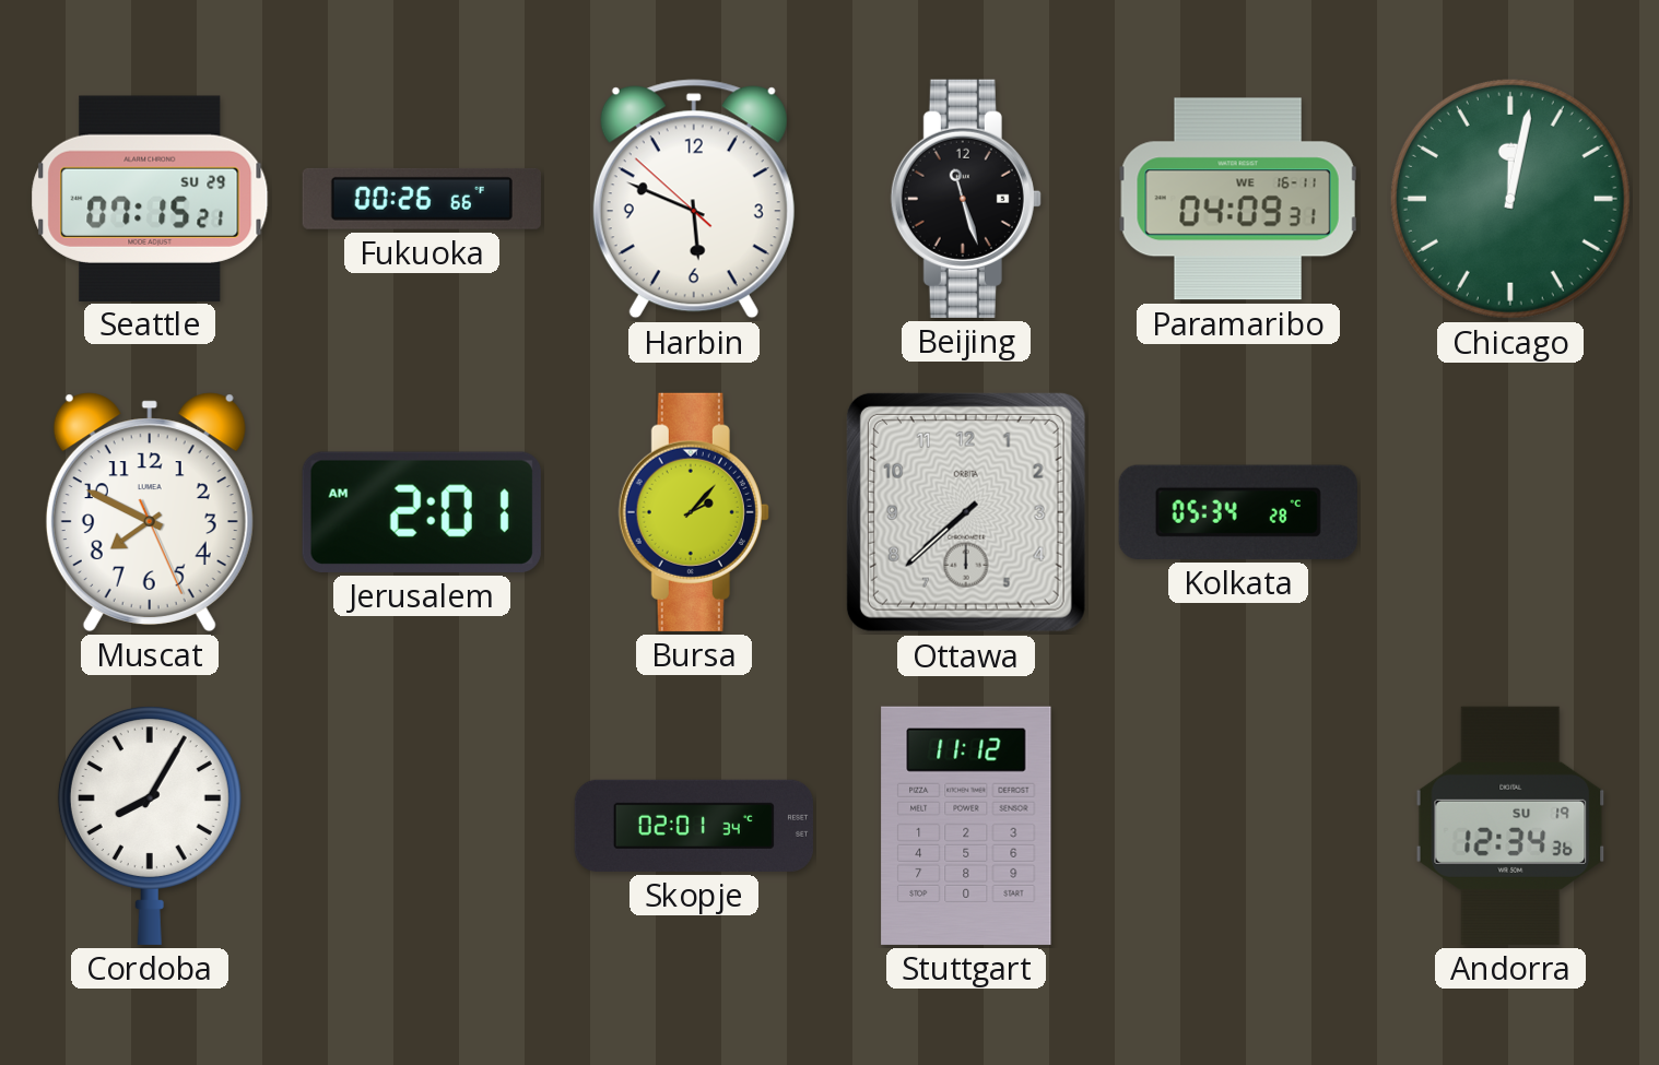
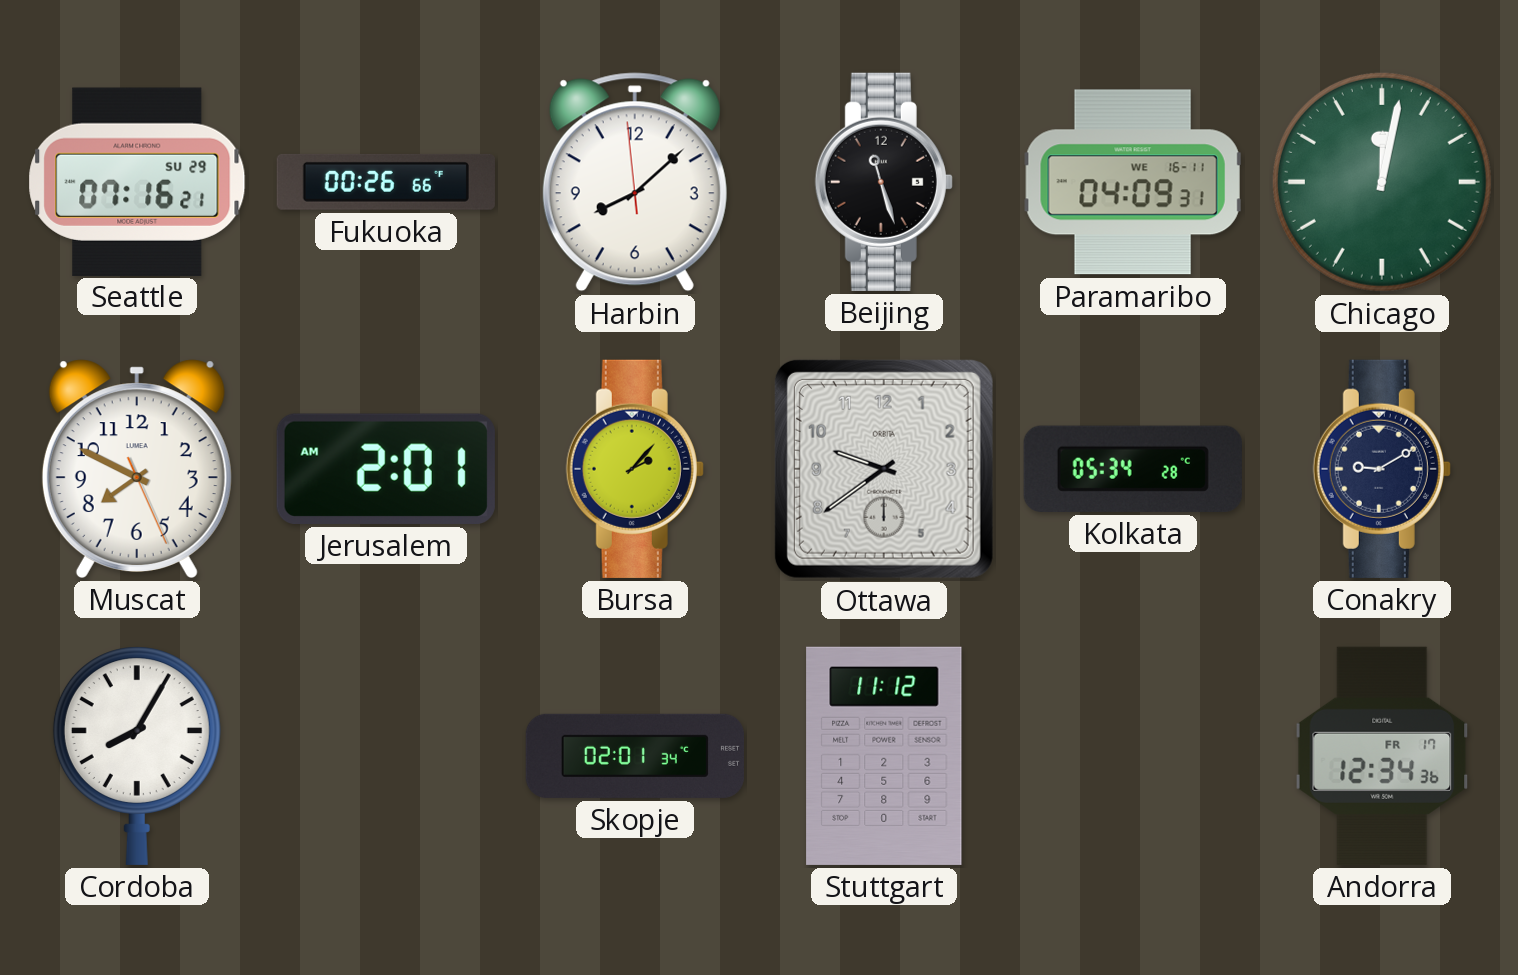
Seattle: 07:15 -> 07:16
Harbin: 5:48 -> 8:07
Ottawa: 7:38 -> 9:39
Conakry: none -> 9:10
Andorra date: SU 19 -> FR 17
